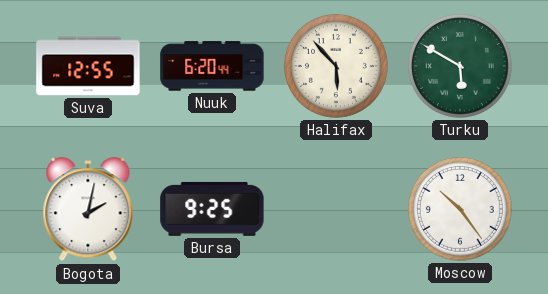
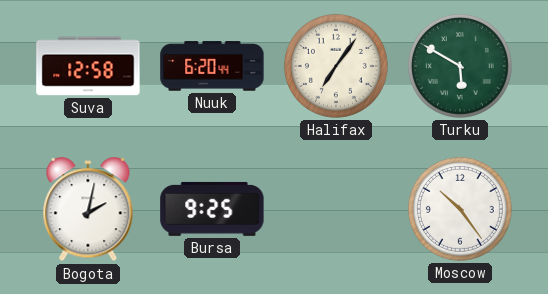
Suva: 12:55 -> 12:58
Halifax: 5:53 -> 7:06
